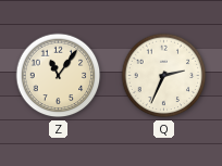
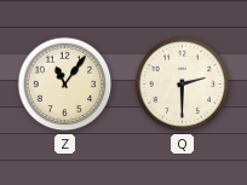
Q: 2:34 -> 2:30
